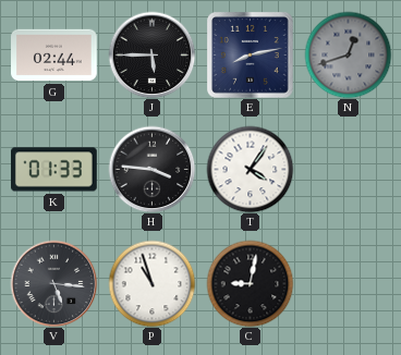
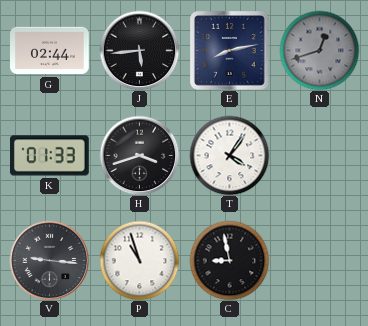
J: 5:45 -> 5:44
H: 3:46 -> 3:42
V: 5:16 -> 9:16
C: 9:02 -> 8:58
